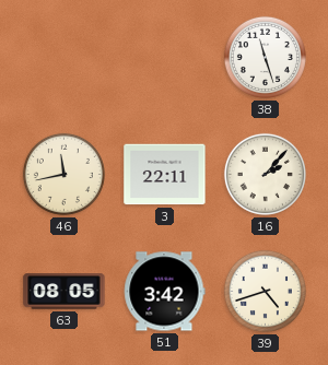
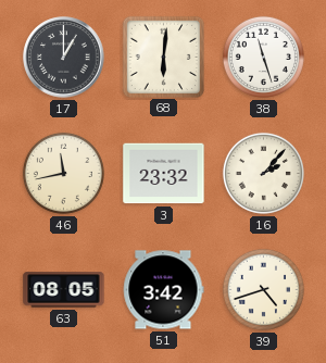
17: none -> 1:00
68: none -> 6:01
3: 22:11 -> 23:32
